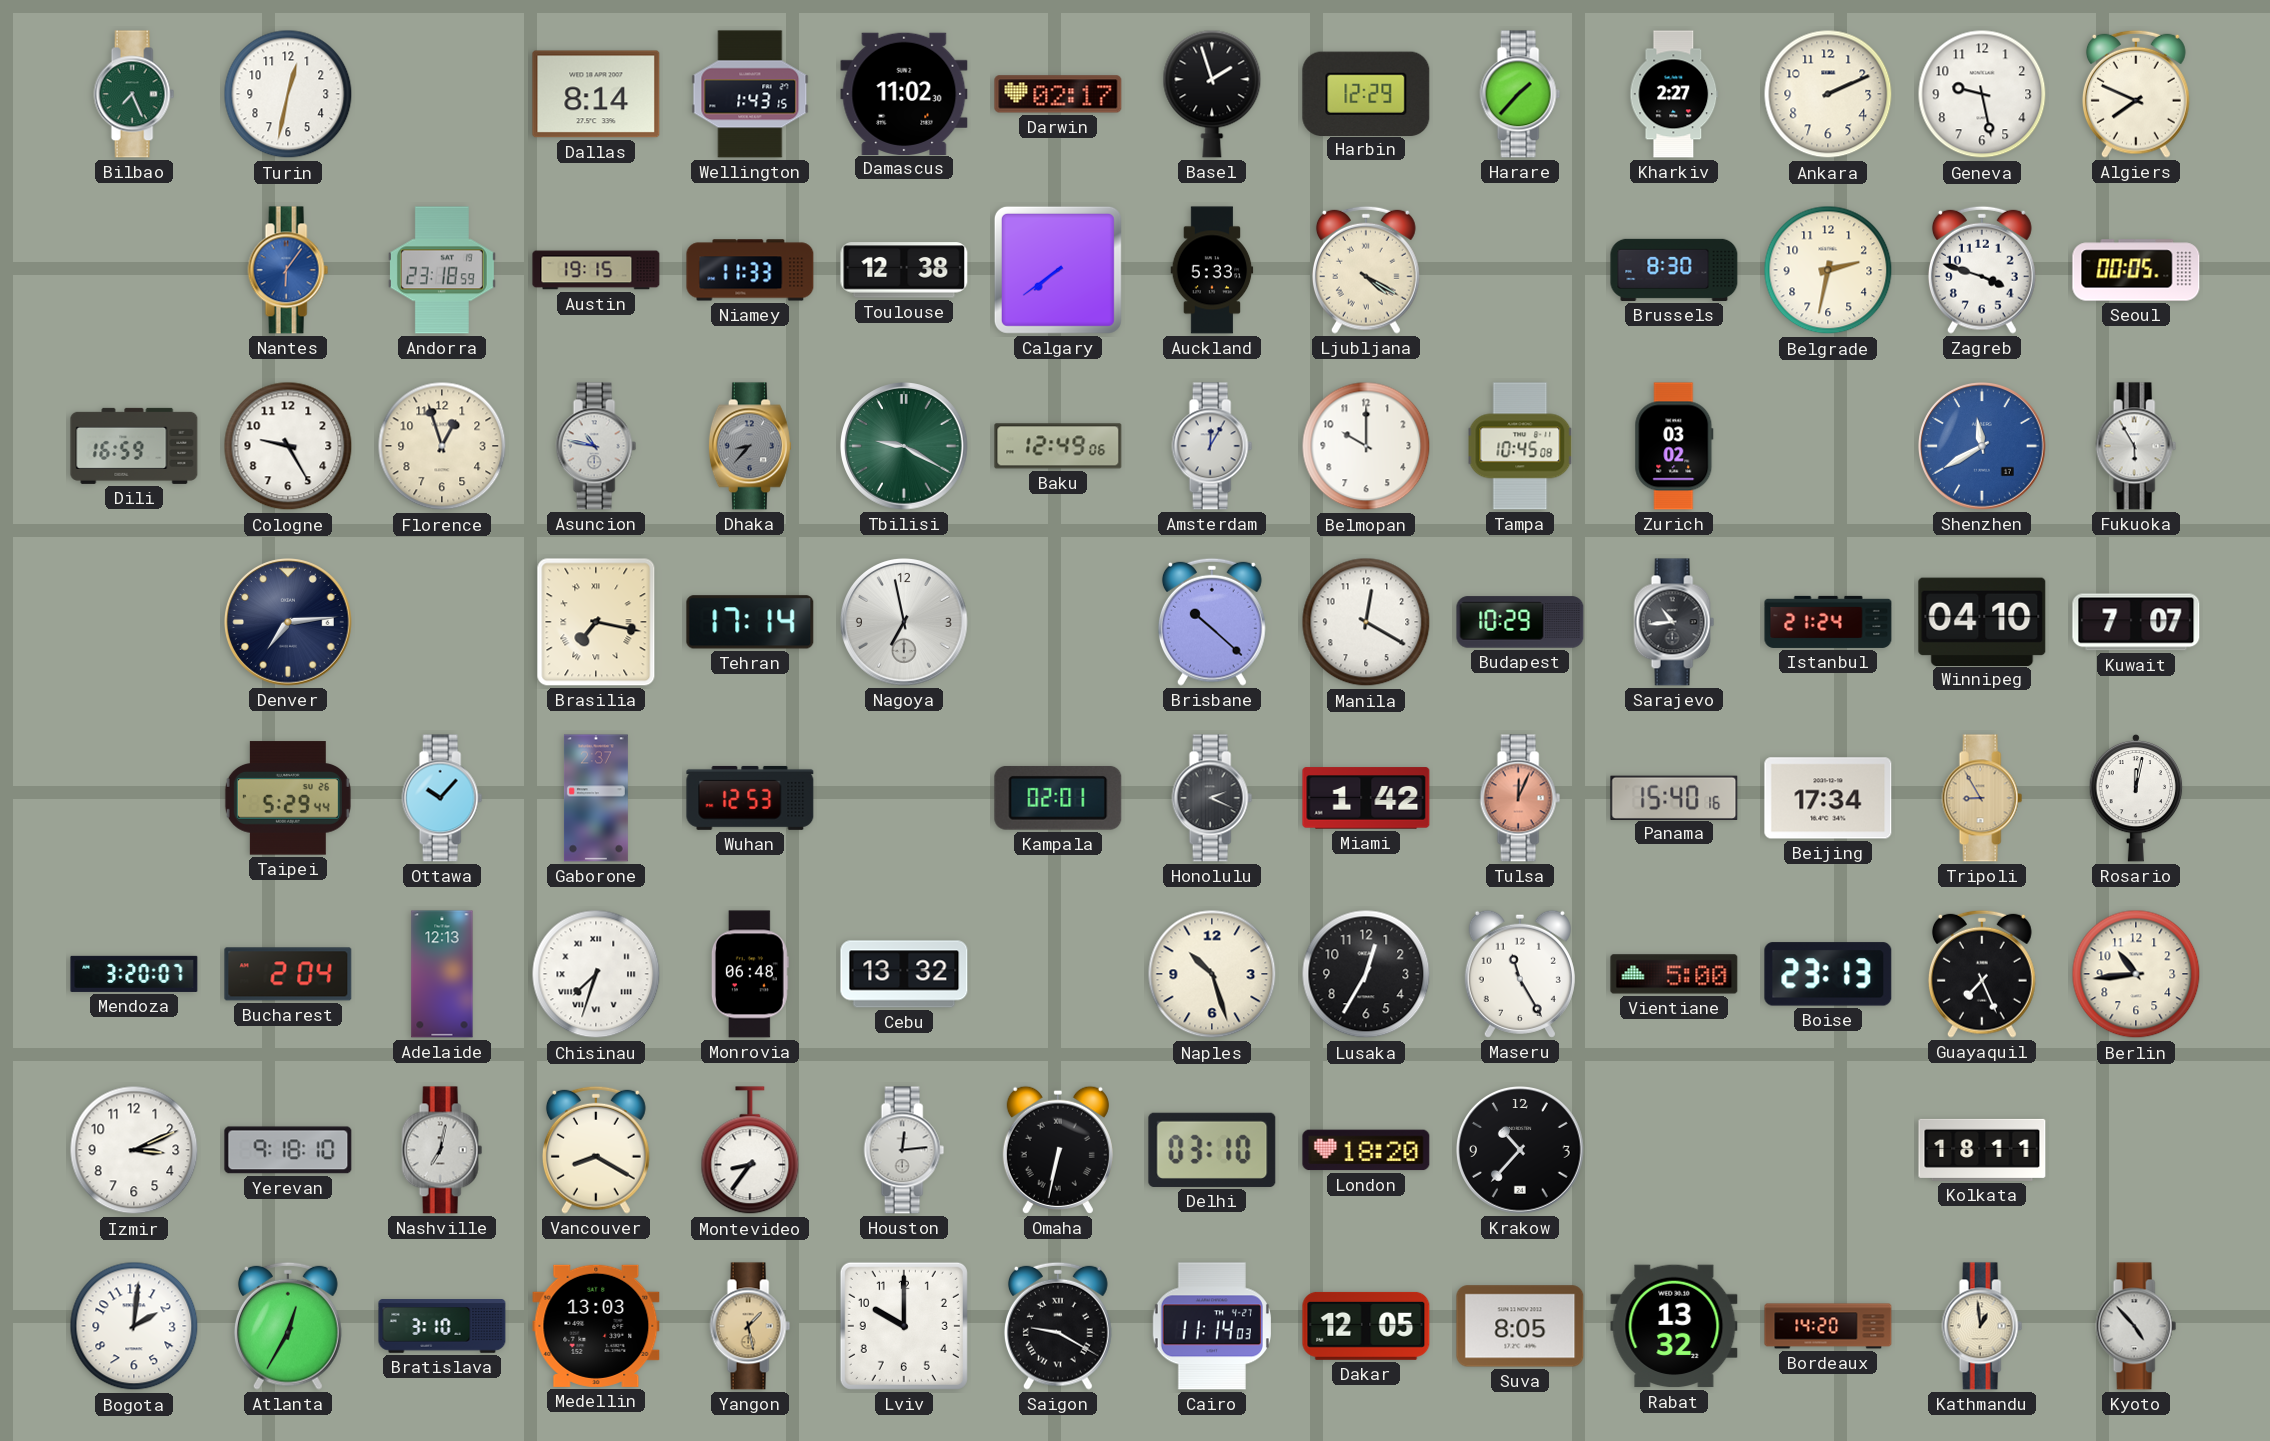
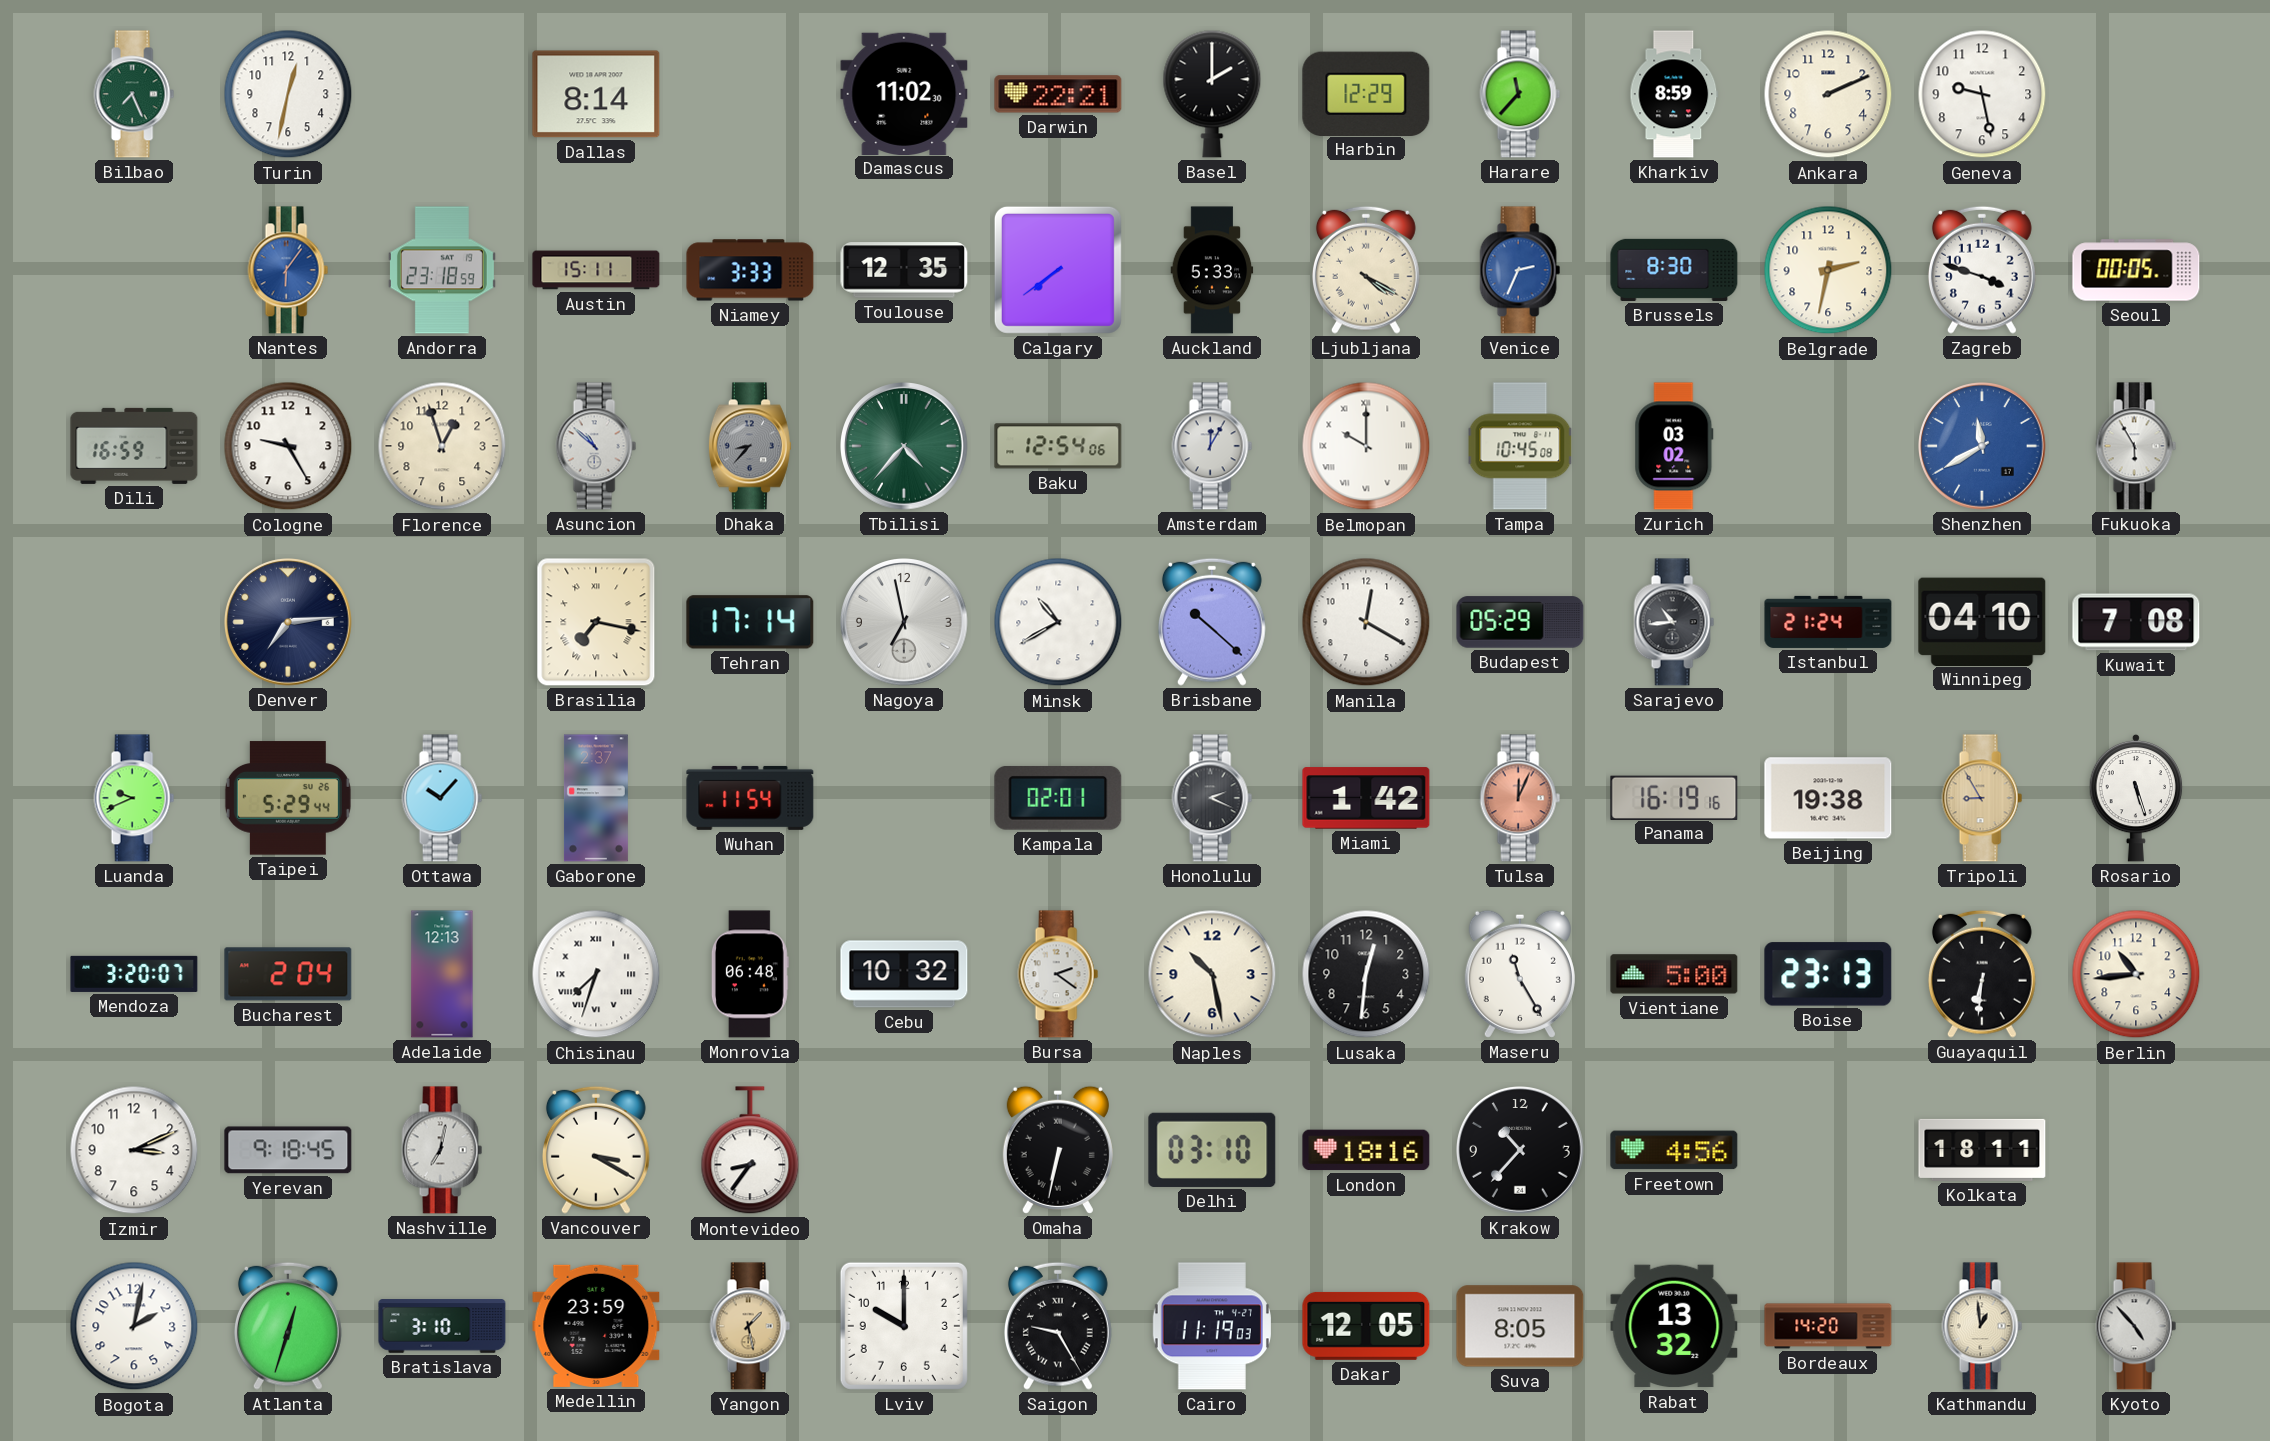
Wellington: 1:43 -> none
Darwin: 02:17 -> 22:21
Basel: 1:57 -> 2:00
Harare: 1:37 -> 11:37
Kharkiv: 2:27 -> 8:59
Algiers: 7:49 -> none
Austin: 19:15 -> 15:11
Niamey: 11:33 -> 3:33
Toulouse: 12:38 -> 12:35
Venice: none -> 2:34
Asuncion: 10:47 -> 10:52
Tbilisi: 9:20 -> 4:37
Baku: 12:49 -> 12:54
Belmopan numerals: Arabic -> Roman
Minsk: none -> 10:40
Budapest: 10:29 -> 05:29
Kuwait: 7:07 -> 7:08
Luanda: none -> 9:41
Wuhan: 12:53 -> 11:54
Panama: 15:40 -> 16:19
Beijing: 17:34 -> 19:38
Rosario: 12:02 -> 5:27
Cebu: 13:32 -> 10:32
Bursa: none -> 2:21
Naples: 10:27 -> 10:28
Lusaka: 12:35 -> 12:31
Guayaquil: 7:26 -> 6:31
Yerevan: 9:18:10 -> 9:18:45
Vancouver: 8:20 -> 3:20
Houston: 12:14 -> none
London: 18:20 -> 18:16
Freetown: none -> 4:56
Bogota: 2:01 -> 2:02
Atlanta: 12:35 -> 12:33
Medellin: 13:03 -> 23:59
Saigon: 9:20 -> 9:25
Cairo: 11:14 -> 11:19
